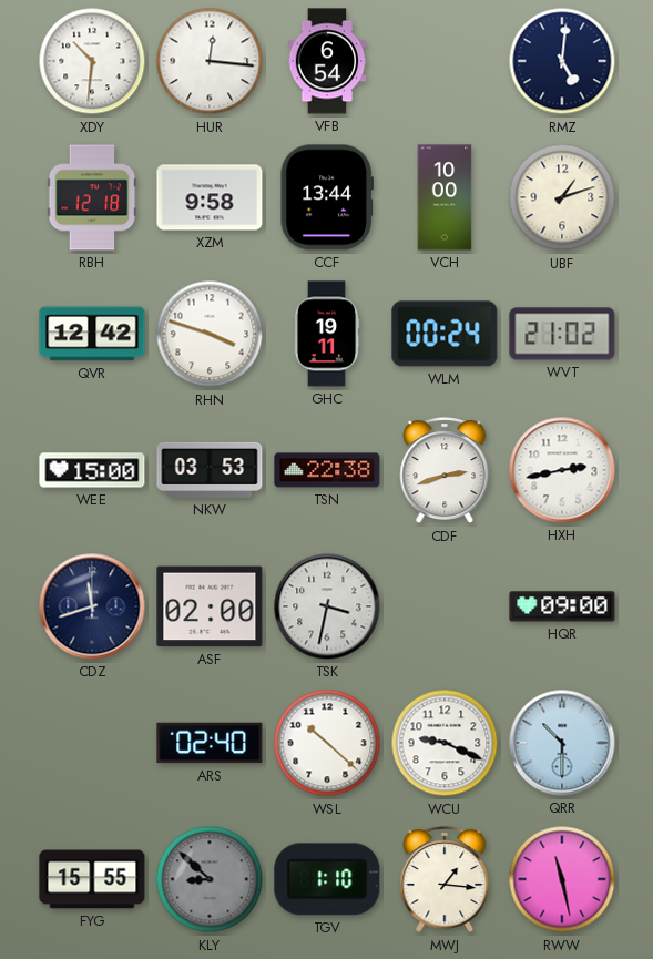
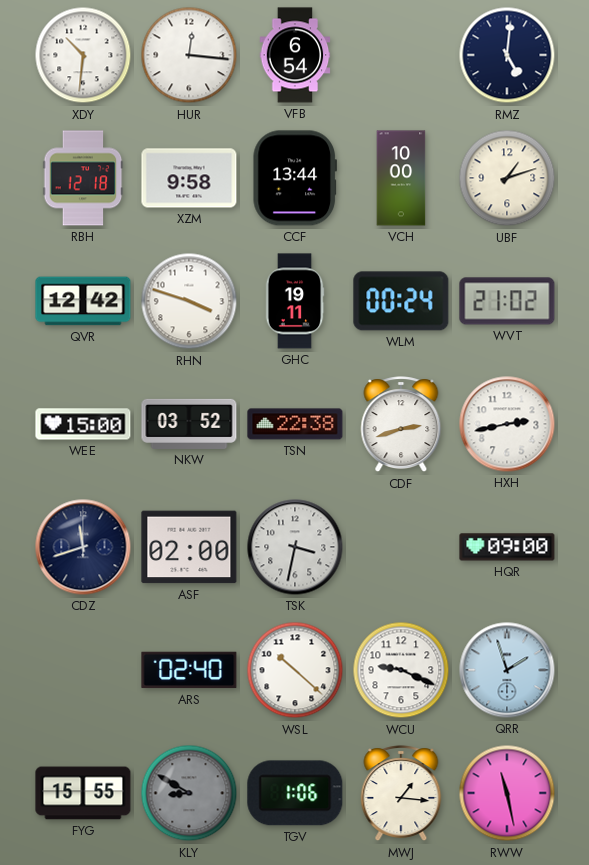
NKW: 03:53 -> 03:52
QRR: 10:30 -> 1:57
KLY: 8:52 -> 8:50
TGV: 1:10 -> 1:06
